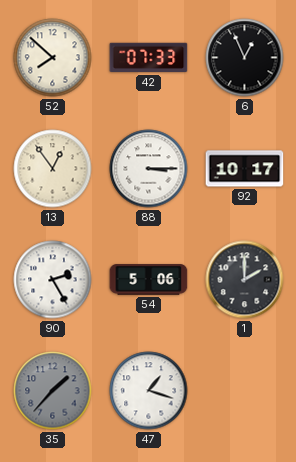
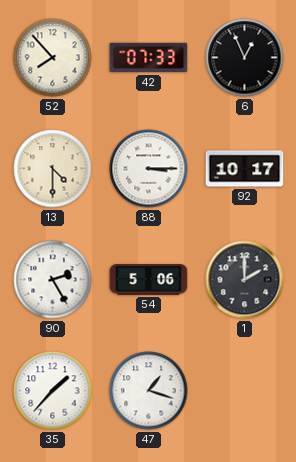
52: 7:52 -> 7:53
13: 12:54 -> 4:30
35 dial: grey -> white
